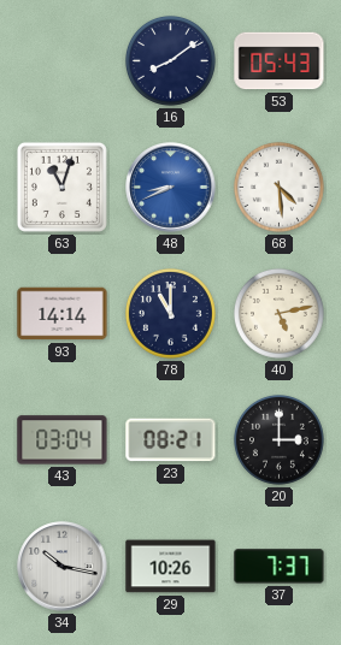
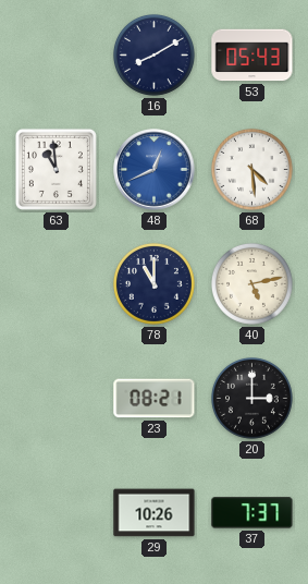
16: 8:09 -> 8:10
63: 11:03 -> 10:59
48: 8:41 -> 12:41
93: 14:14 -> none
43: 03:04 -> none
34: 10:17 -> none
